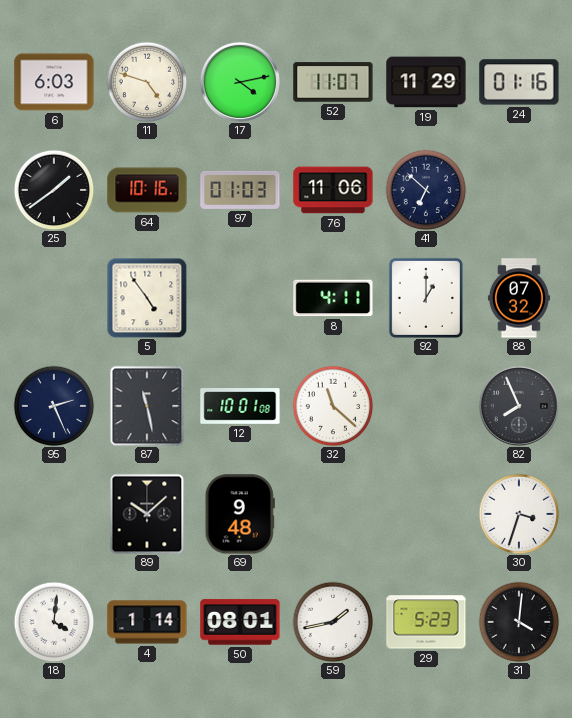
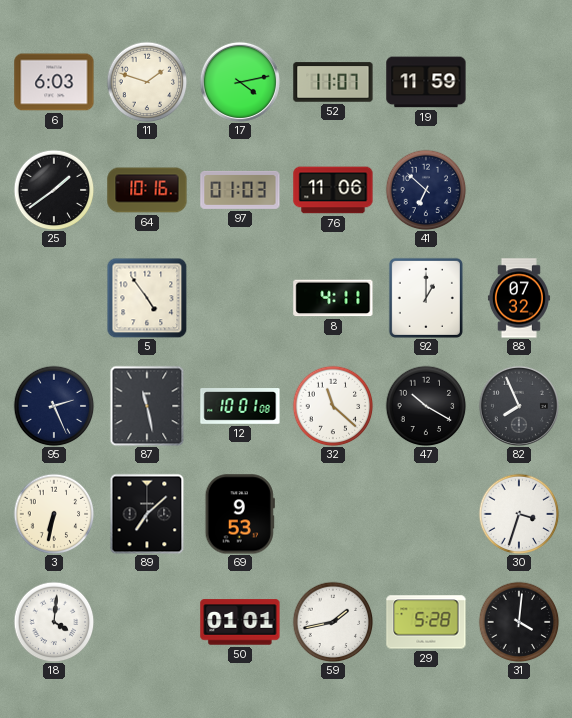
11: 4:48 -> 1:48
19: 11:29 -> 11:59
24: 01:16 -> none
47: none -> 10:20
3: none -> 6:32
89: 10:08 -> 7:08
69: 9:48 -> 9:53
4: 1:14 -> none
50: 08:01 -> 01:01
29: 5:23 -> 5:28
